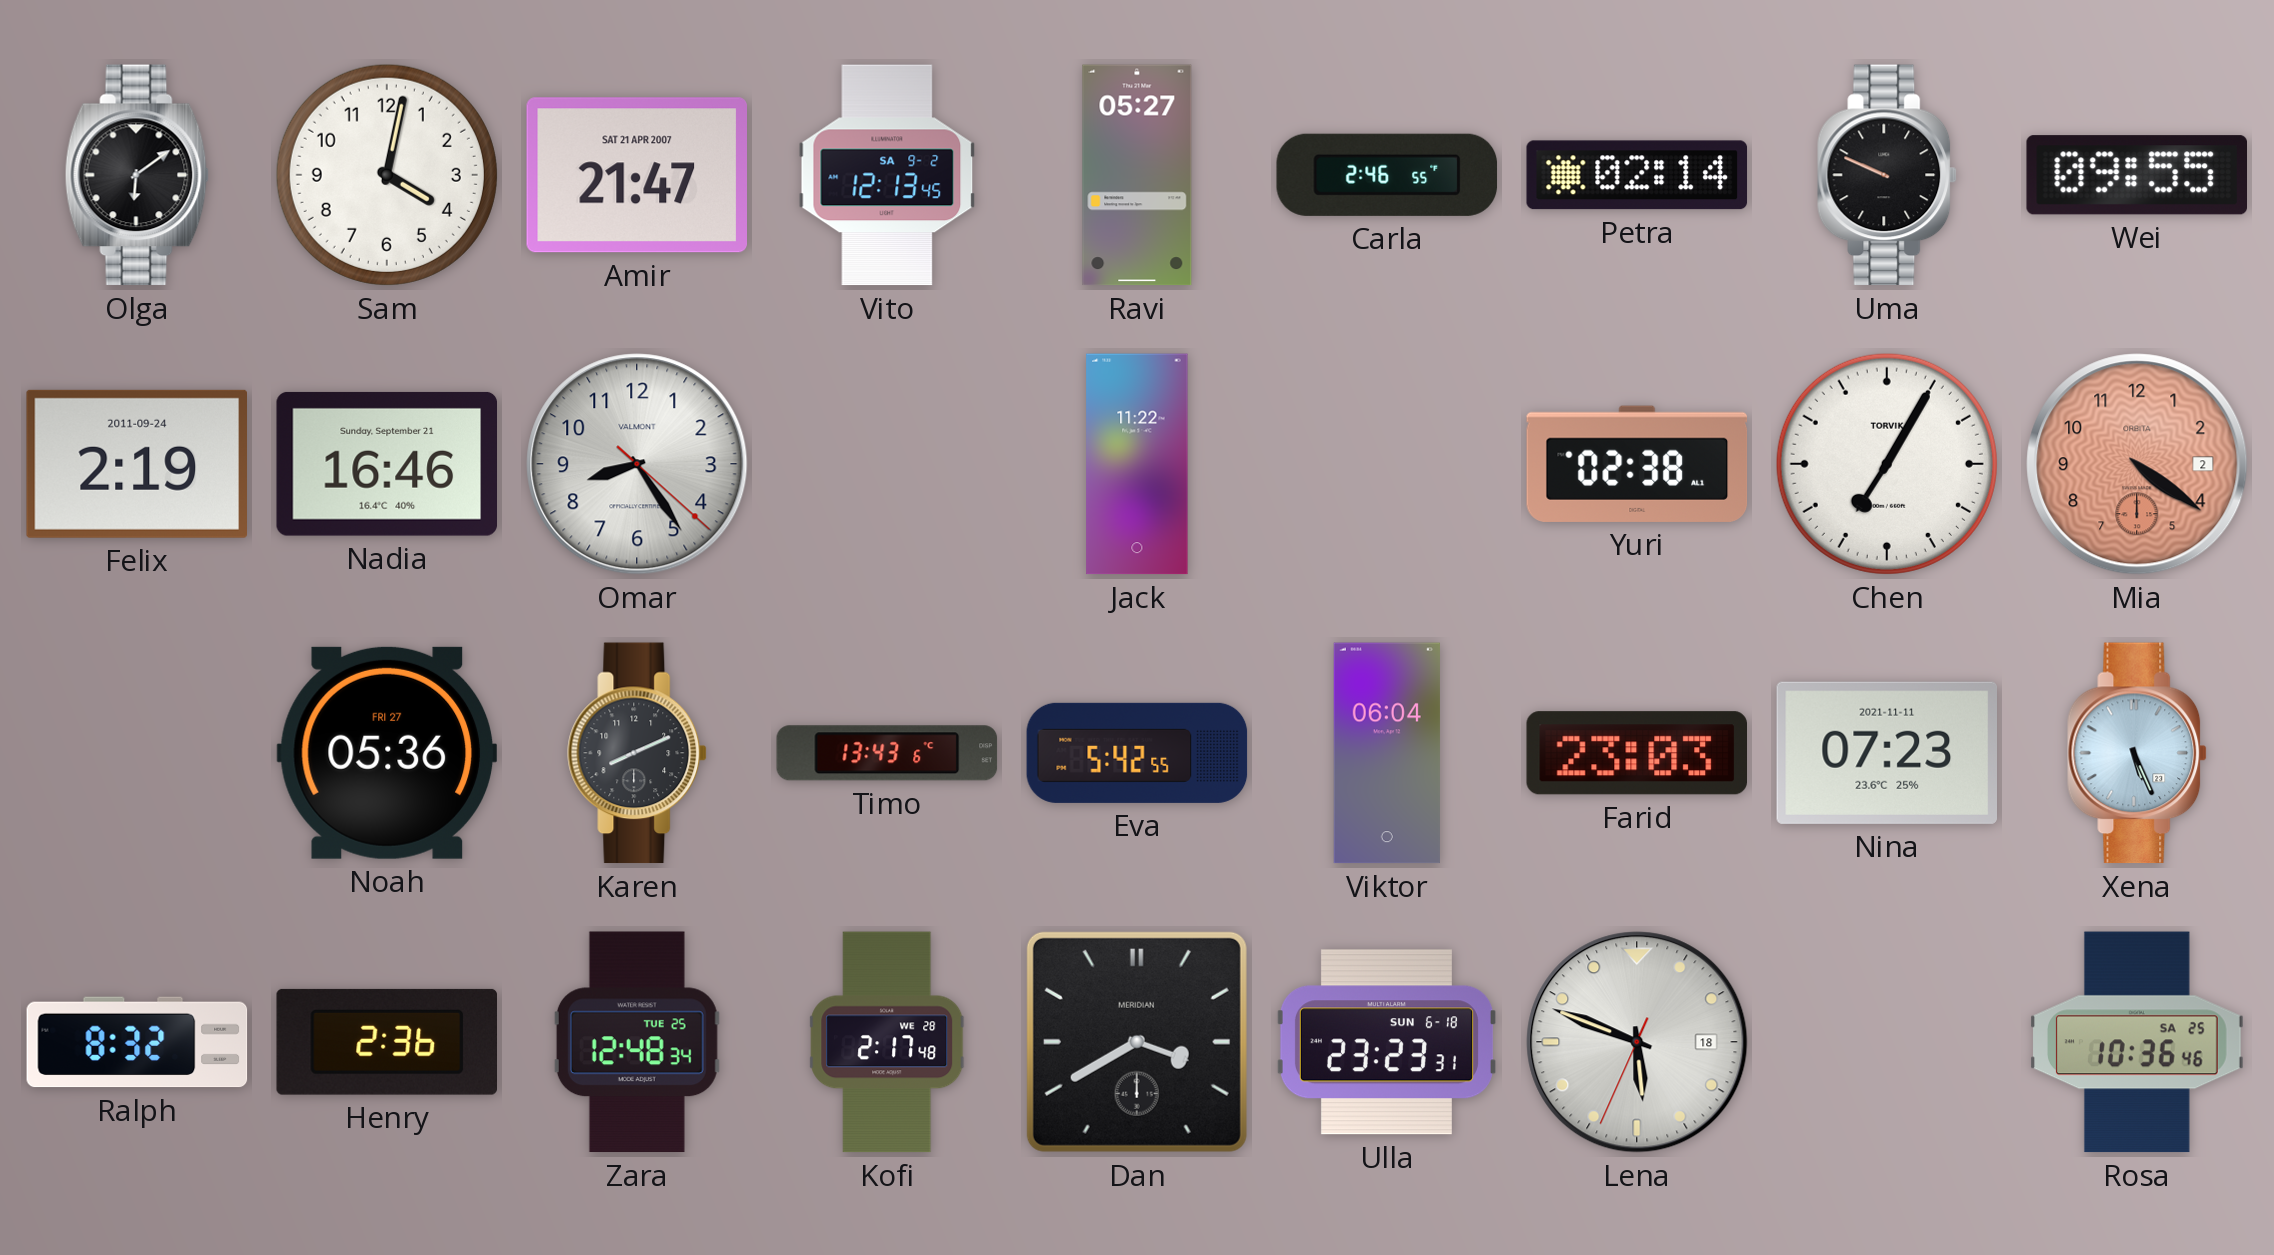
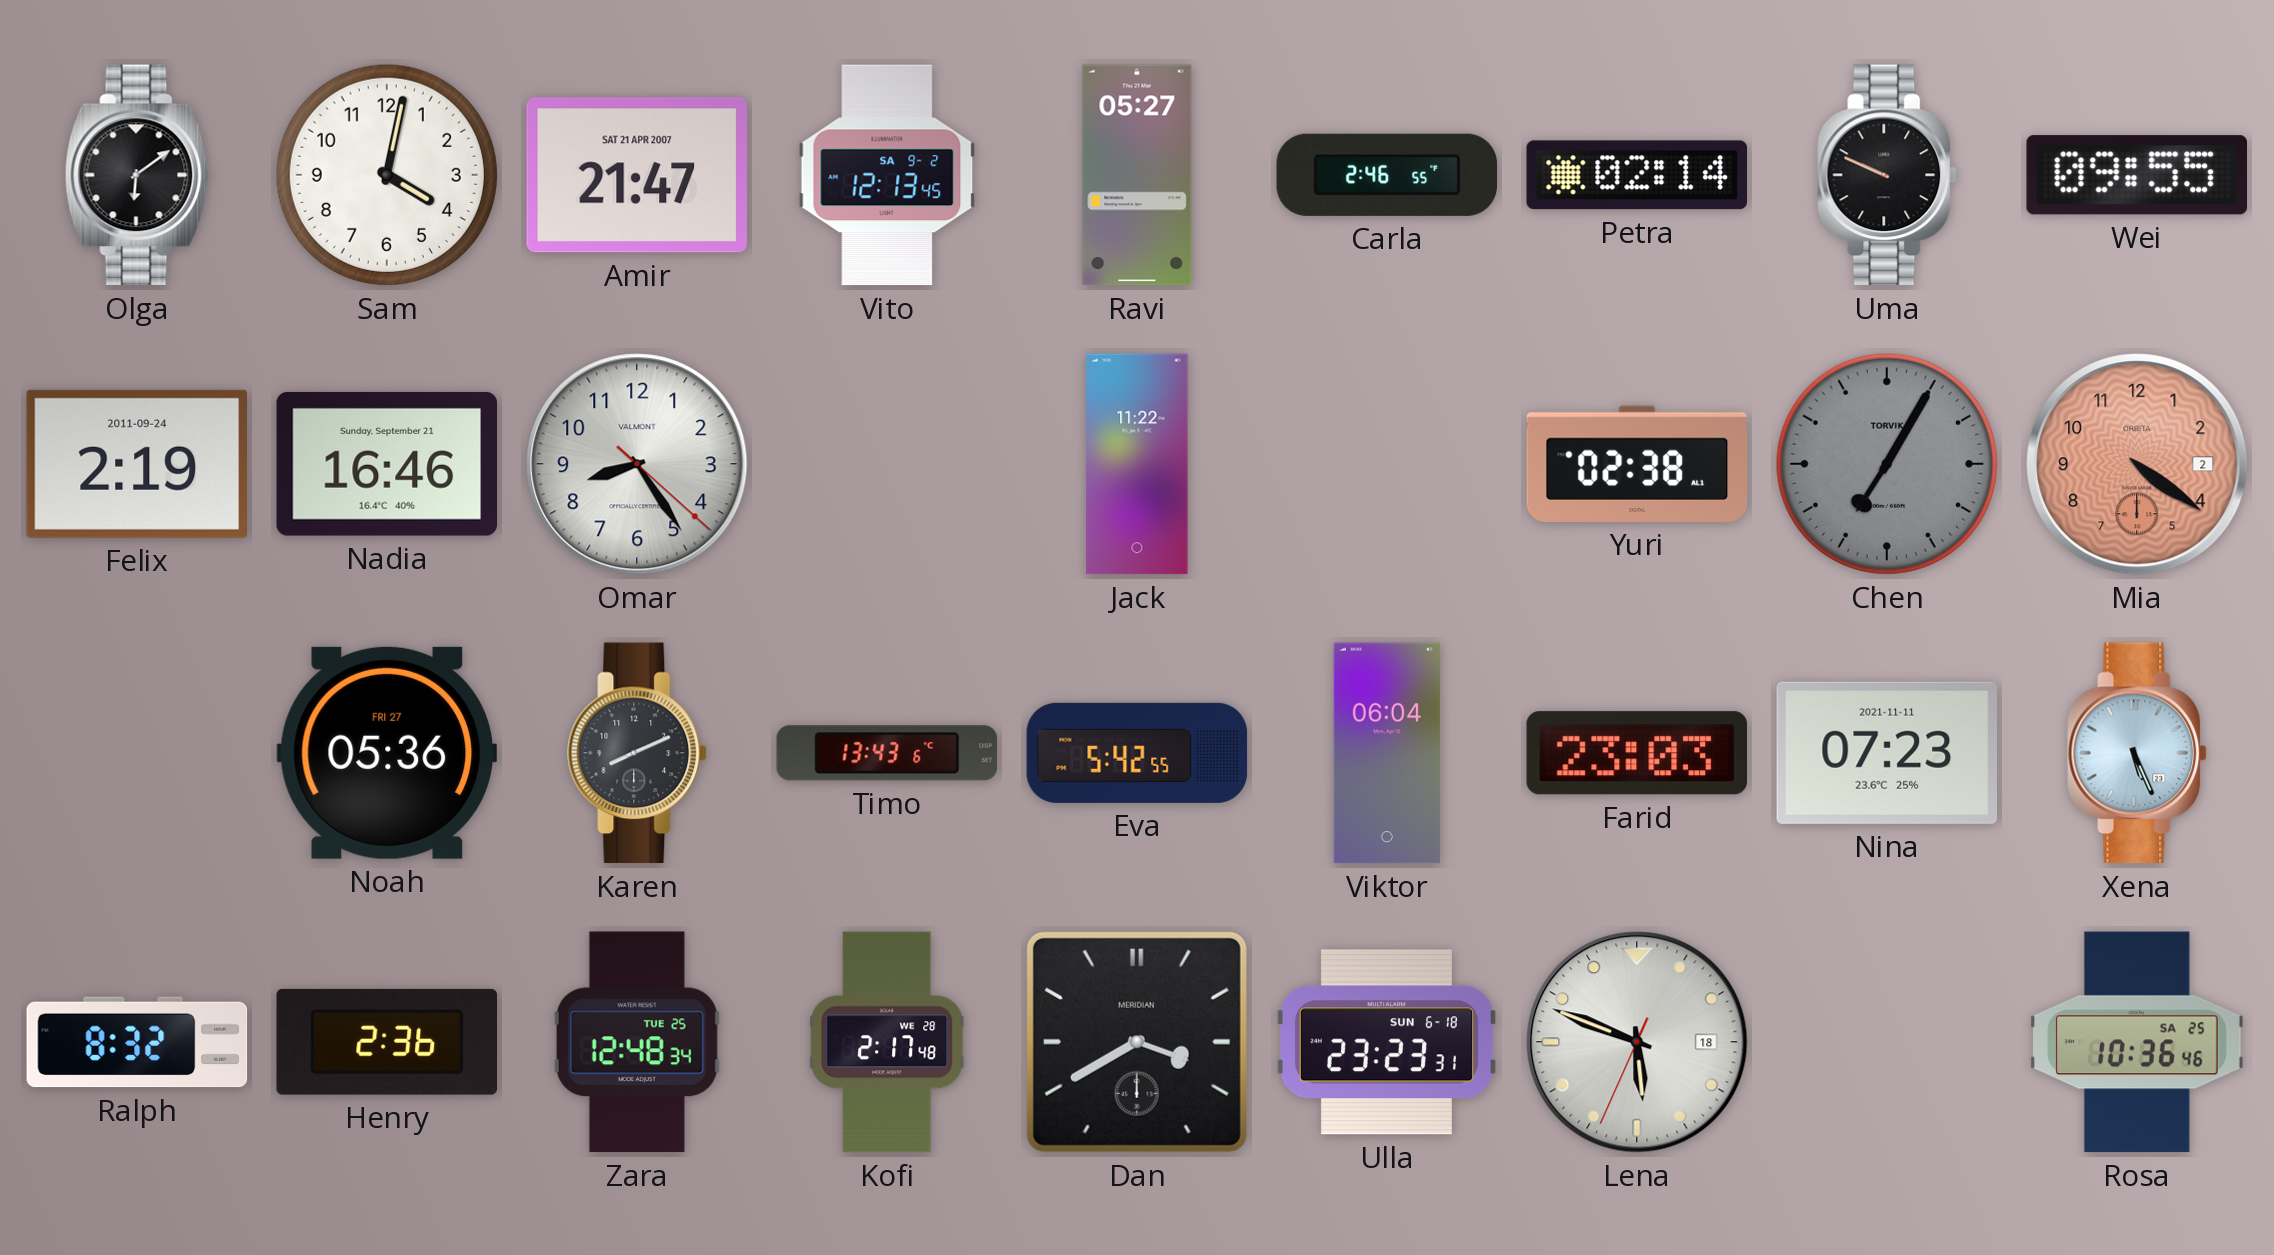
Chen dial: white -> grey
